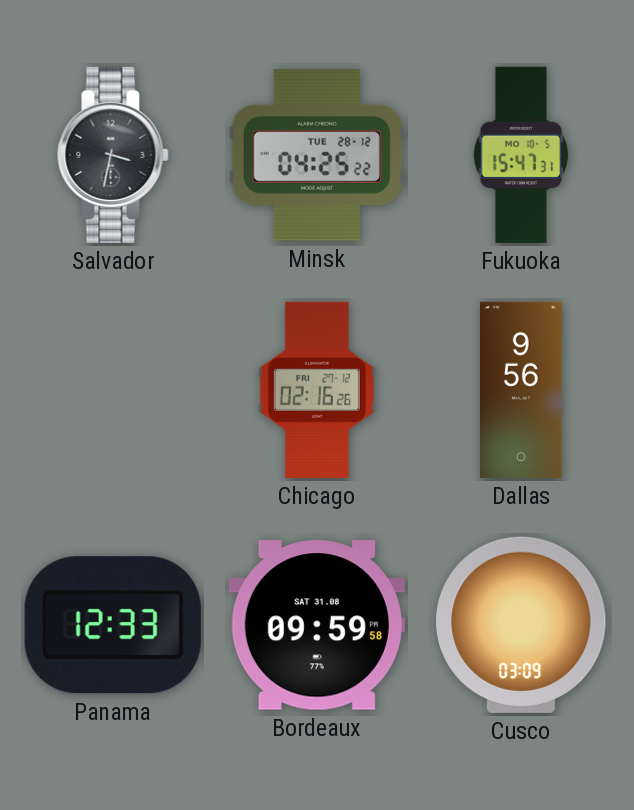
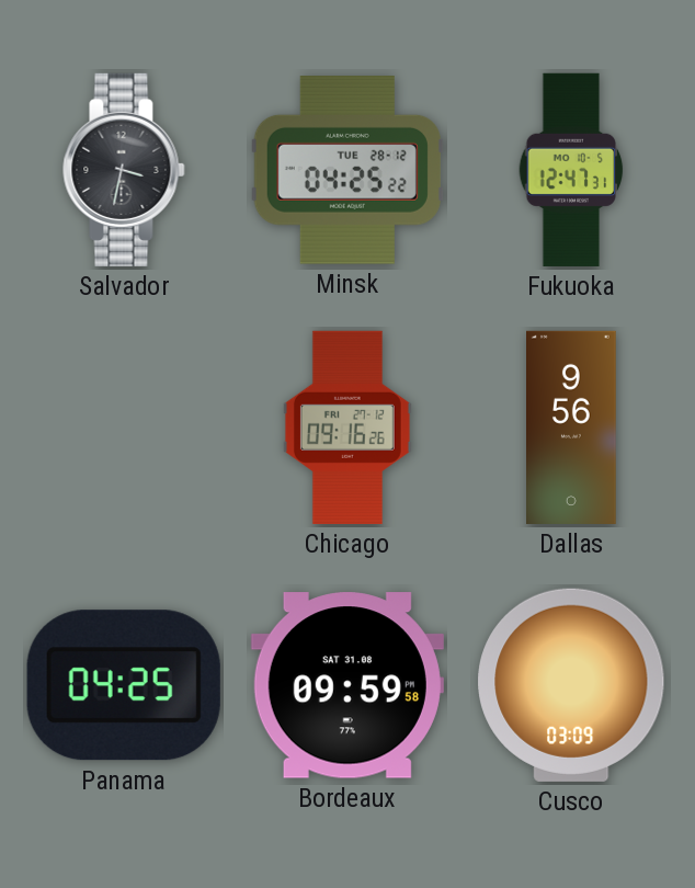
Fukuoka: 15:47 -> 12:47
Chicago: 02:16 -> 09:16
Panama: 12:33 -> 04:25
